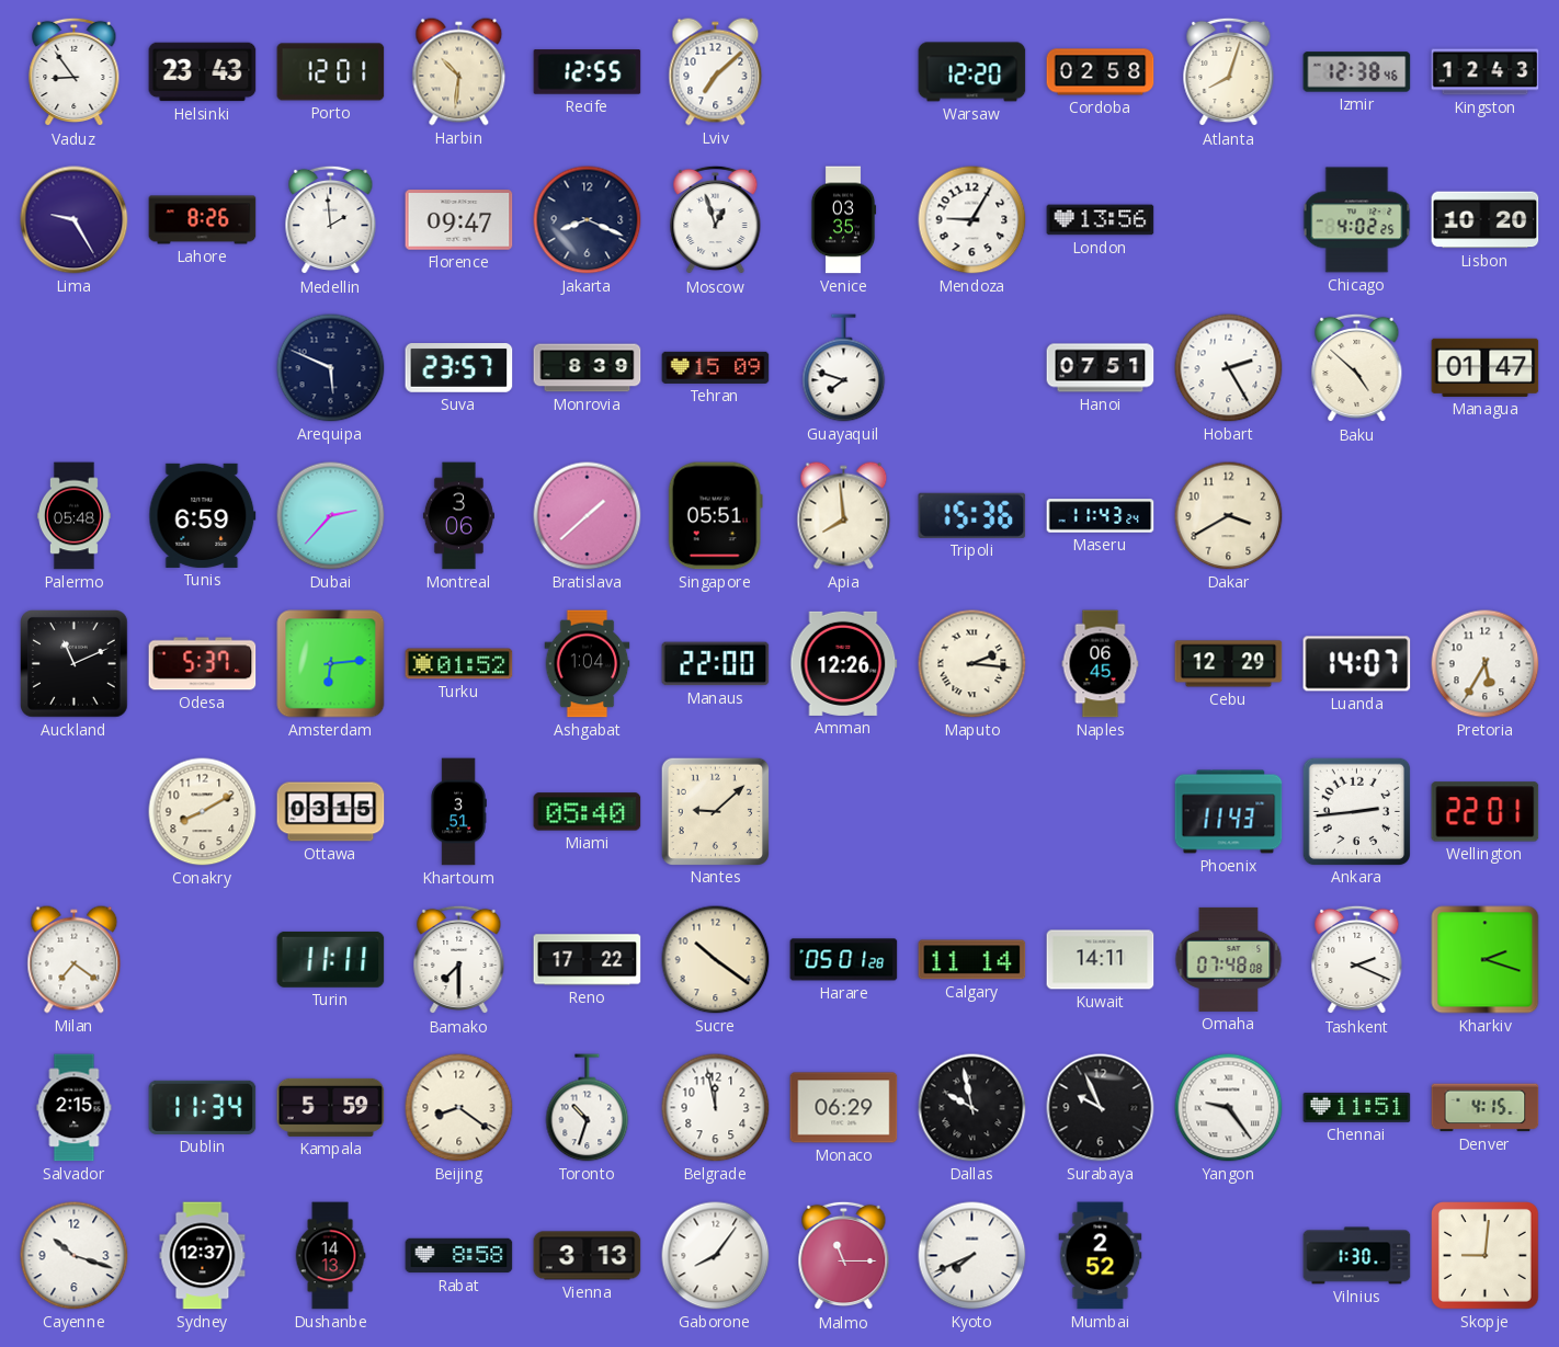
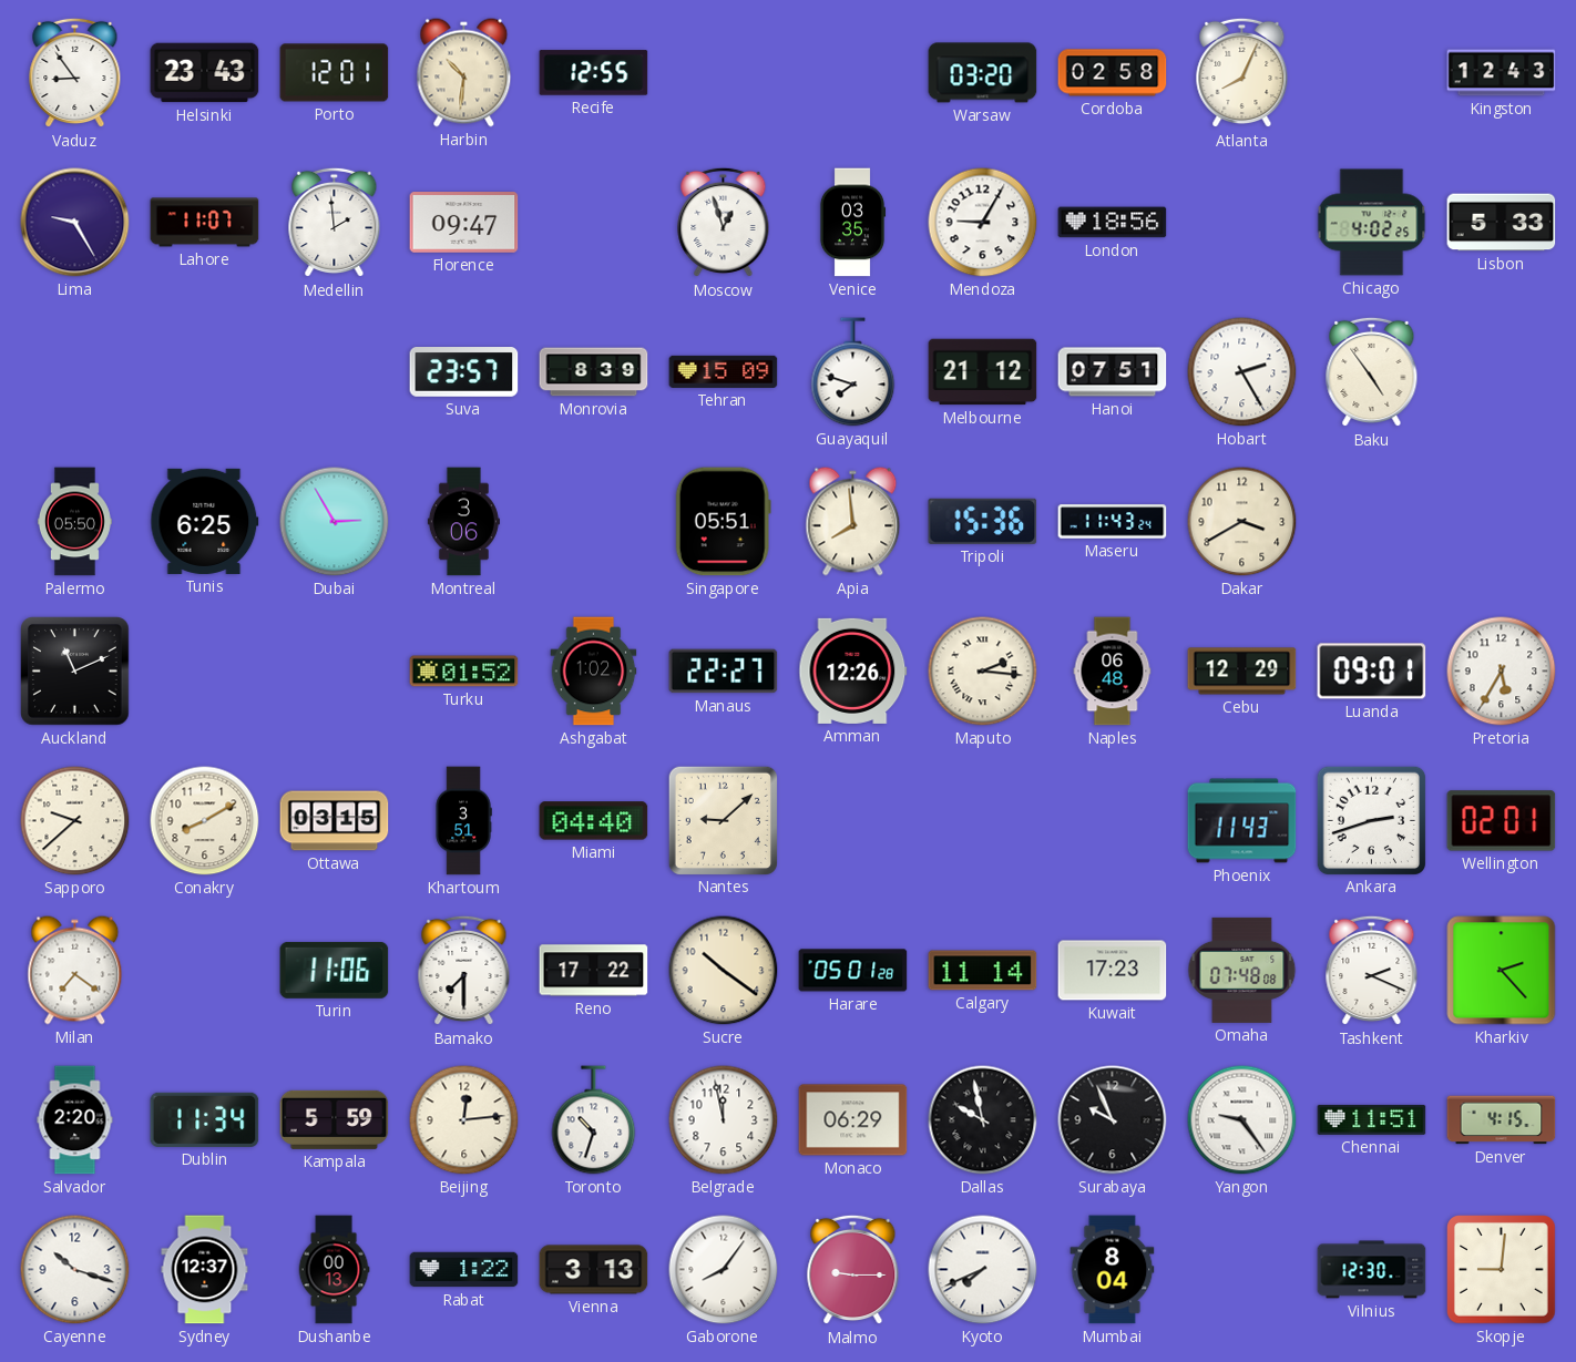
Lviv: 7:08 -> none
Warsaw: 12:20 -> 03:20
Atlanta: 8:03 -> 8:04
Izmir: 12:38 -> none
Lahore: 8:26 -> 11:07
Jakarta: 8:19 -> none
London: 13:56 -> 18:56
Lisbon: 10:20 -> 5:33
Arequipa: 5:49 -> none
Melbourne: none -> 21:12
Baku: 4:52 -> 4:54
Managua: 01:47 -> none
Palermo: 05:48 -> 05:50
Tunis: 6:59 -> 6:25
Dubai: 2:37 -> 2:55
Bratislava: 1:38 -> none
Odesa: 5:37 -> none
Amsterdam: 6:14 -> none
Ashgabat: 1:04 -> 1:02
Manaus: 22:00 -> 22:27
Naples: 06:45 -> 06:48
Luanda: 14:07 -> 09:01
Sapporo: none -> 9:38
Miami: 05:40 -> 04:40
Ankara: 2:44 -> 2:42
Wellington: 22:01 -> 02:01
Turin: 11:11 -> 11:06
Kuwait: 14:11 -> 17:23
Kharkiv: 2:18 -> 2:23
Salvador: 2:15 -> 2:20
Beijing: 8:21 -> 12:14
Dushanbe: 14:13 -> 00:13
Rabat: 8:58 -> 1:22
Malmo: 11:15 -> 9:15
Mumbai: 2:52 -> 8:04
Vilnius: 1:30 -> 12:30
